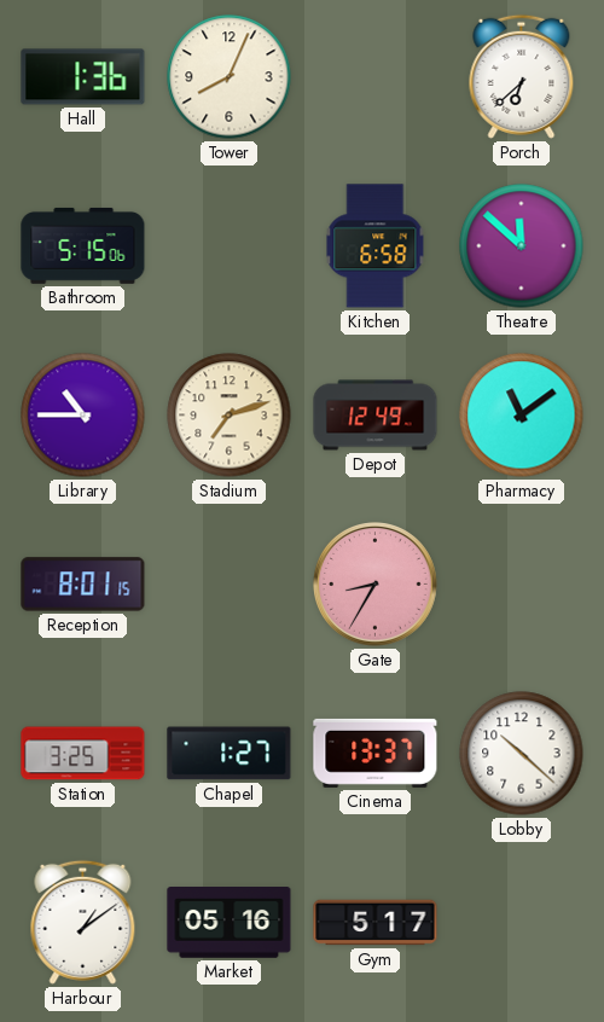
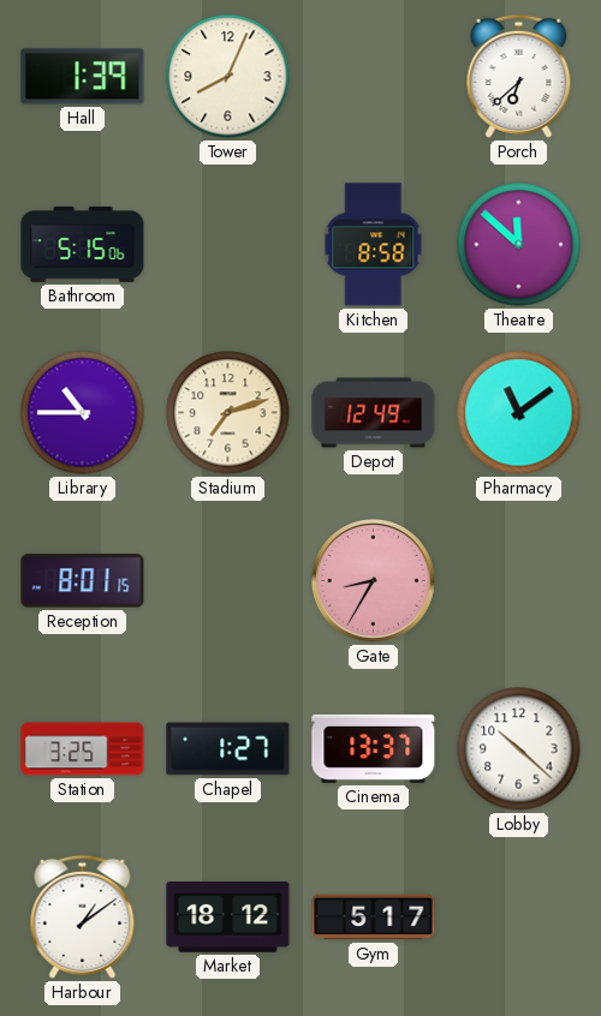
Hall: 1:36 -> 1:39
Kitchen: 6:58 -> 8:58
Market: 05:16 -> 18:12
